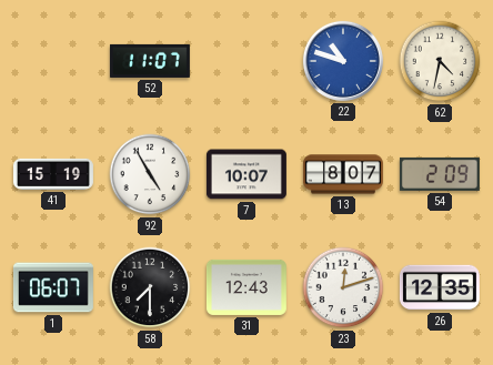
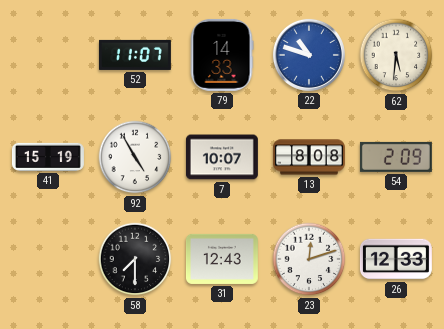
79: none -> 14:33
62: 4:32 -> 5:31
13: 8:07 -> 8:08
1: 06:07 -> none
26: 12:35 -> 12:33
